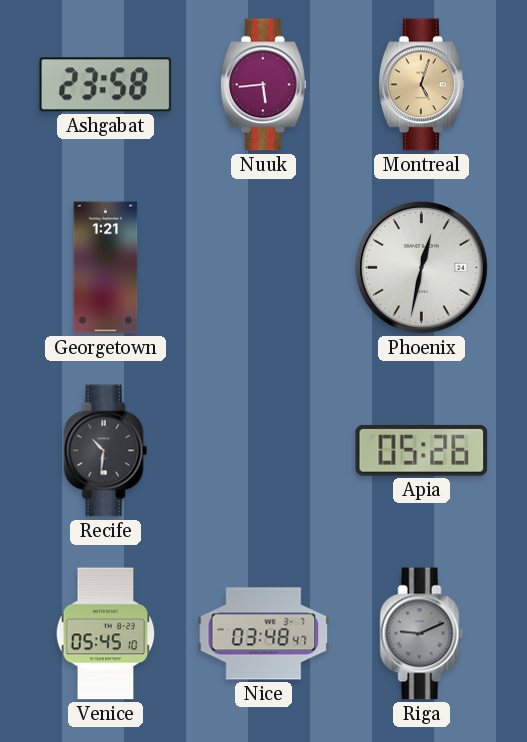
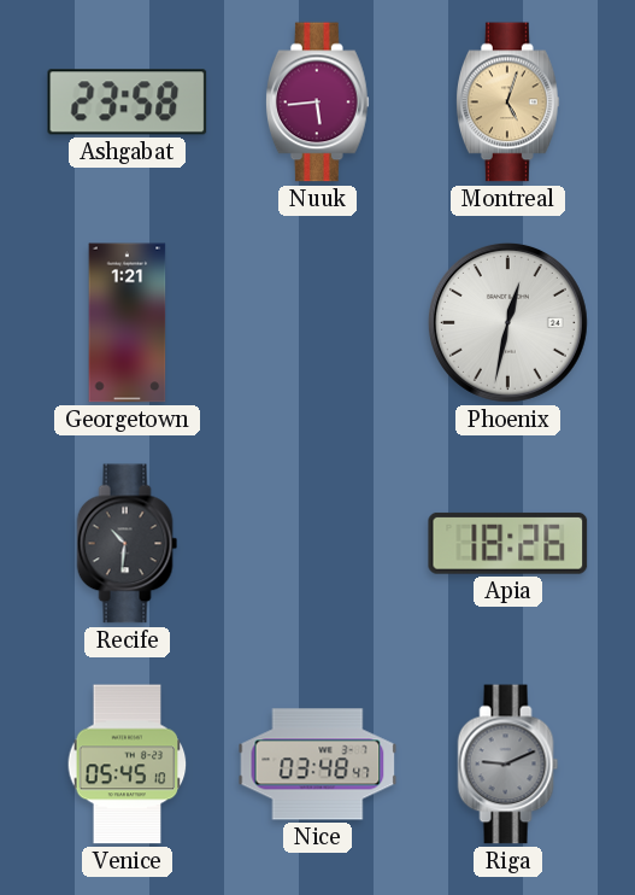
Apia: 05:26 -> 18:26
